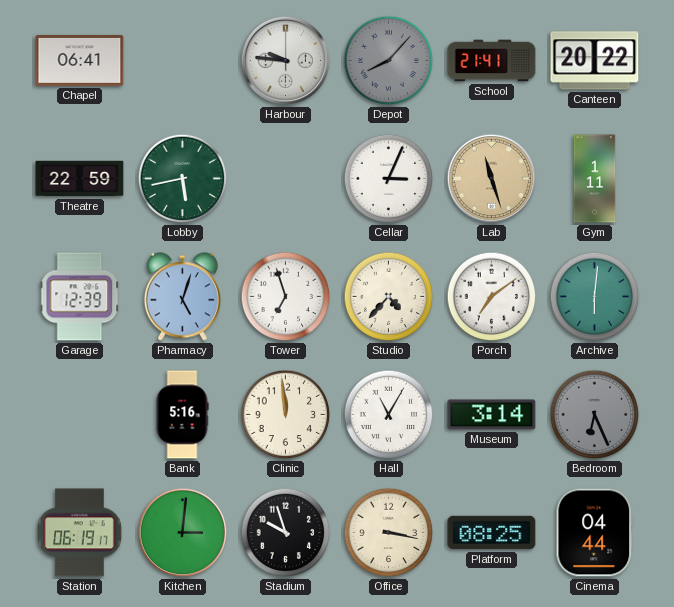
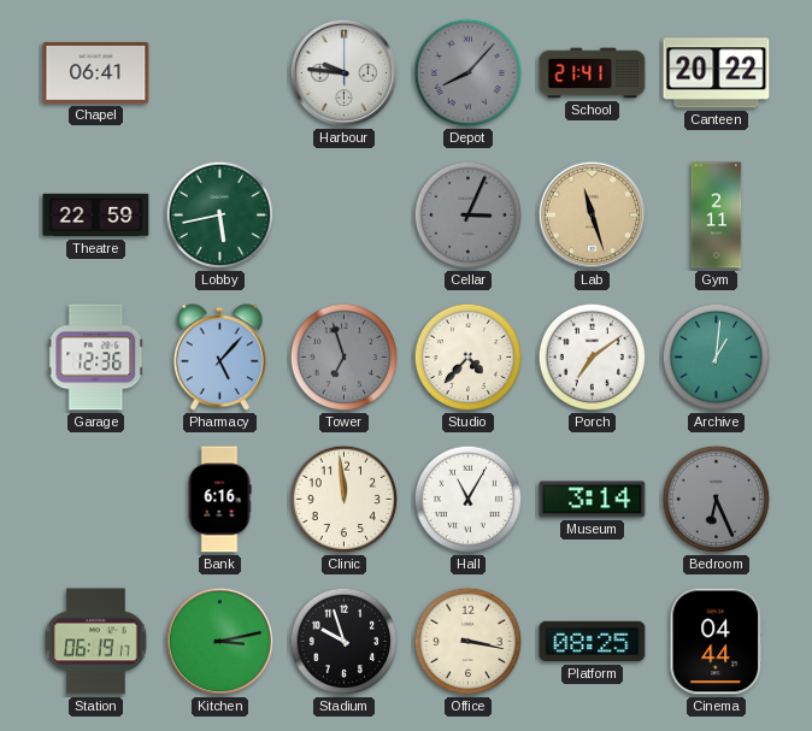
Cellar dial: white -> grey
Gym: 1:11 -> 2:11
Garage: 12:39 -> 12:36
Pharmacy: 5:03 -> 5:07
Tower dial: white -> grey
Archive: 6:01 -> 1:01
Bank: 5:16 -> 6:16
Kitchen: 3:01 -> 3:13
